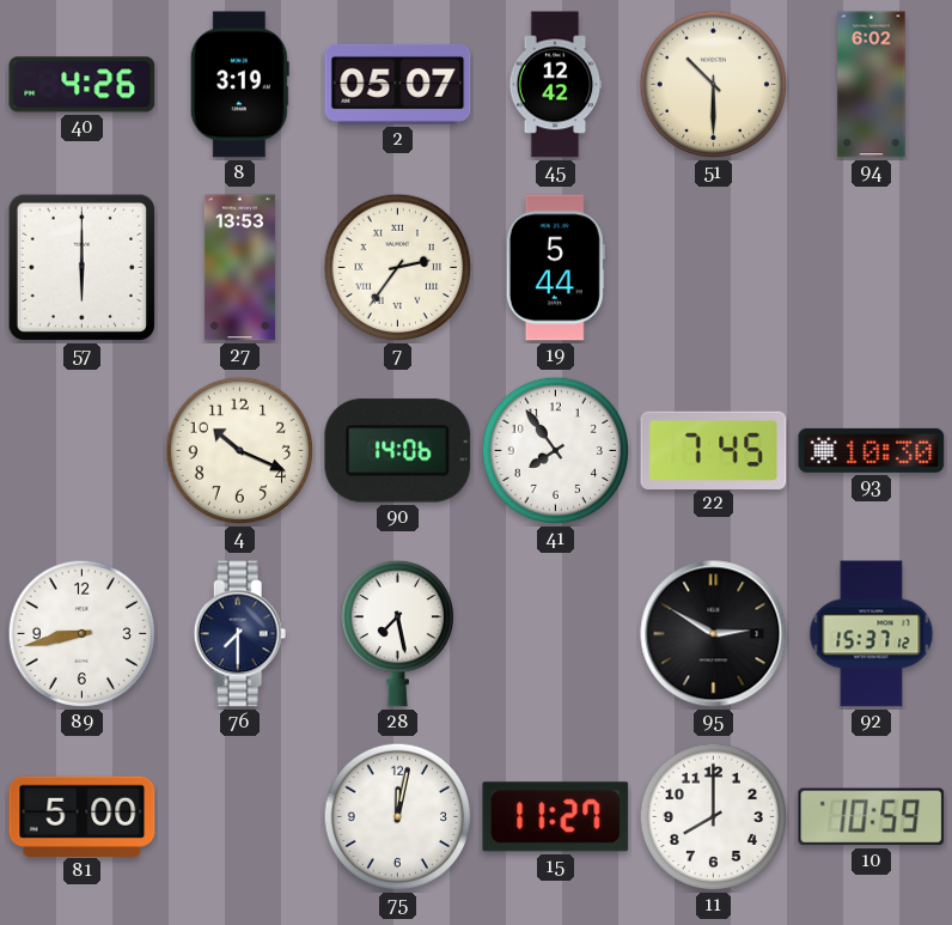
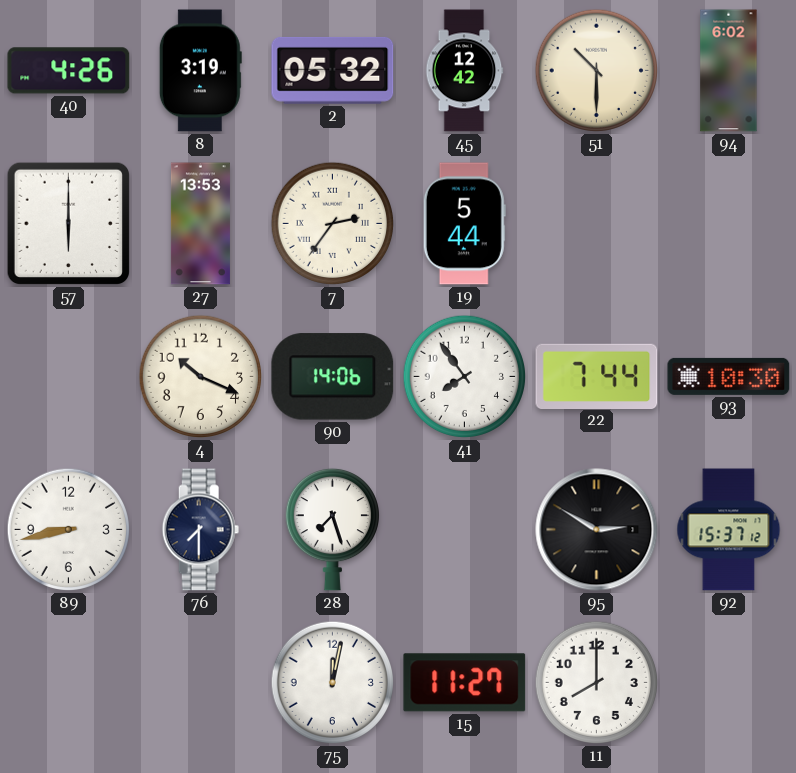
2: 05:07 -> 05:32
22: 7:45 -> 7:44
28: 7:28 -> 7:27
81: 5:00 -> none
10: 10:59 -> none
